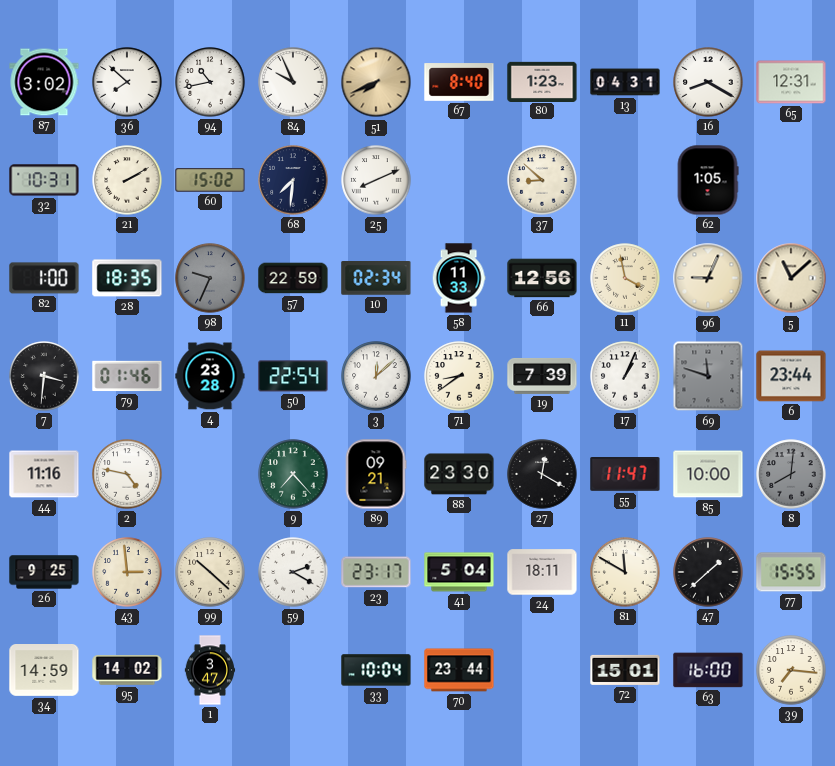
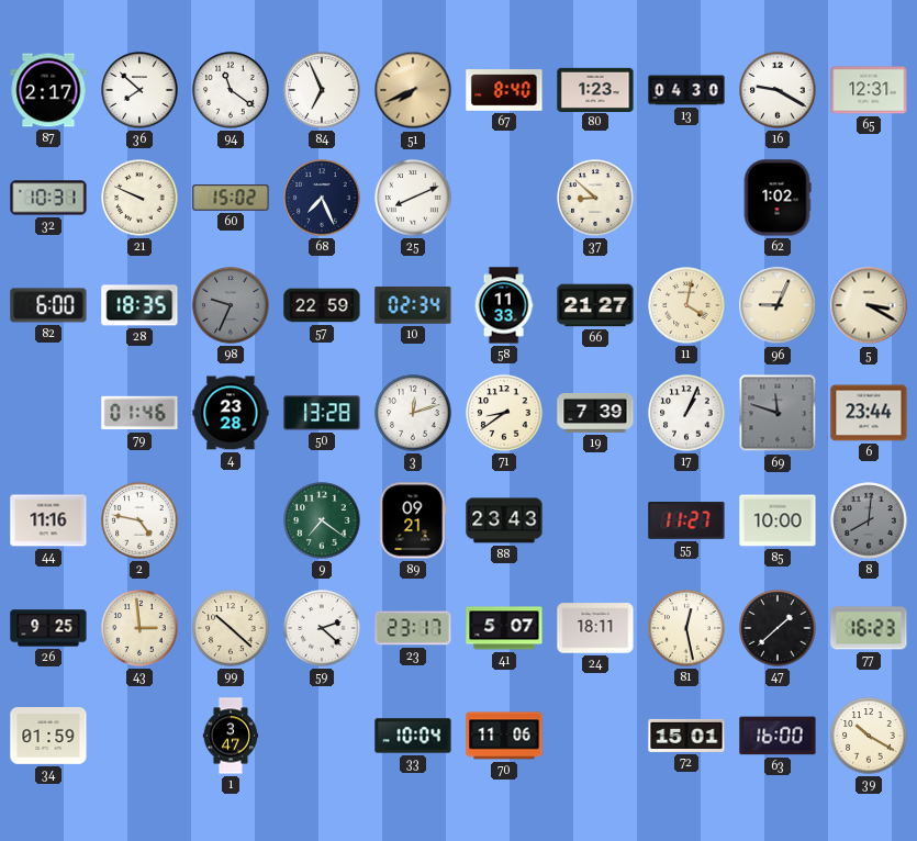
87: 3:02 -> 2:17
94: 10:43 -> 11:21
84: 9:56 -> 6:56
13: 04:31 -> 04:30
16: 8:20 -> 9:20
21: 2:10 -> 9:49
68: 7:31 -> 7:26
62: 1:05 -> 1:02
82: 1:00 -> 6:00
66: 12:56 -> 21:27
11: 3:58 -> 4:02
5: 11:08 -> 3:20
7: 3:31 -> none
50: 22:54 -> 13:28
3: 12:08 -> 12:12
9: 7:23 -> 7:21
88: 23:30 -> 23:43
27: 12:20 -> none
55: 11:47 -> 11:27
59: 2:20 -> 2:22
41: 5:04 -> 5:07
81: 11:50 -> 12:28
77: 15:55 -> 16:23
34: 14:59 -> 01:59
95: 14:02 -> none
70: 23:44 -> 11:06
39: 7:16 -> 10:20
